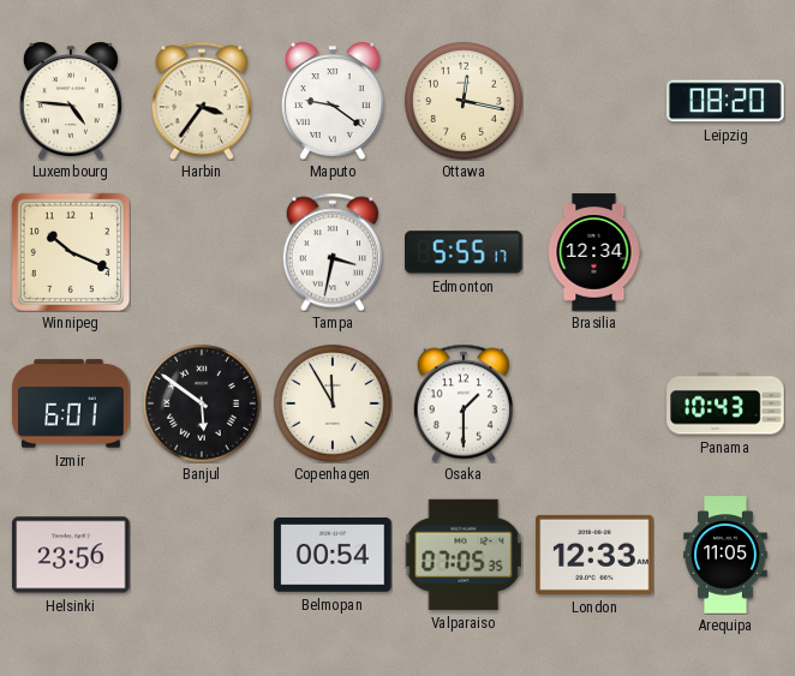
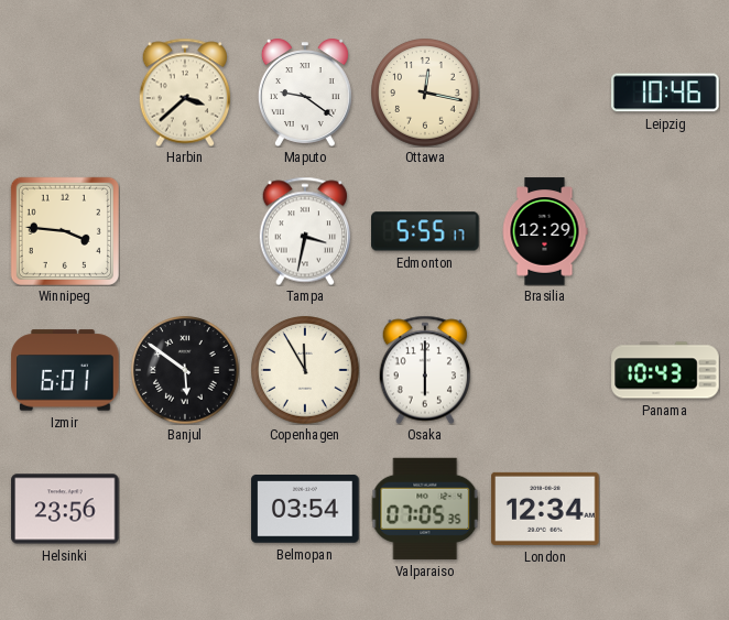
Luxembourg: 4:46 -> none
Harbin: 3:36 -> 3:38
Leipzig: 08:20 -> 10:46
Winnipeg: 10:19 -> 3:46
Brasilia: 12:34 -> 12:29
Osaka: 1:30 -> 6:00
Belmopan: 00:54 -> 03:54
London: 12:33 -> 12:34
Arequipa: 11:05 -> none
